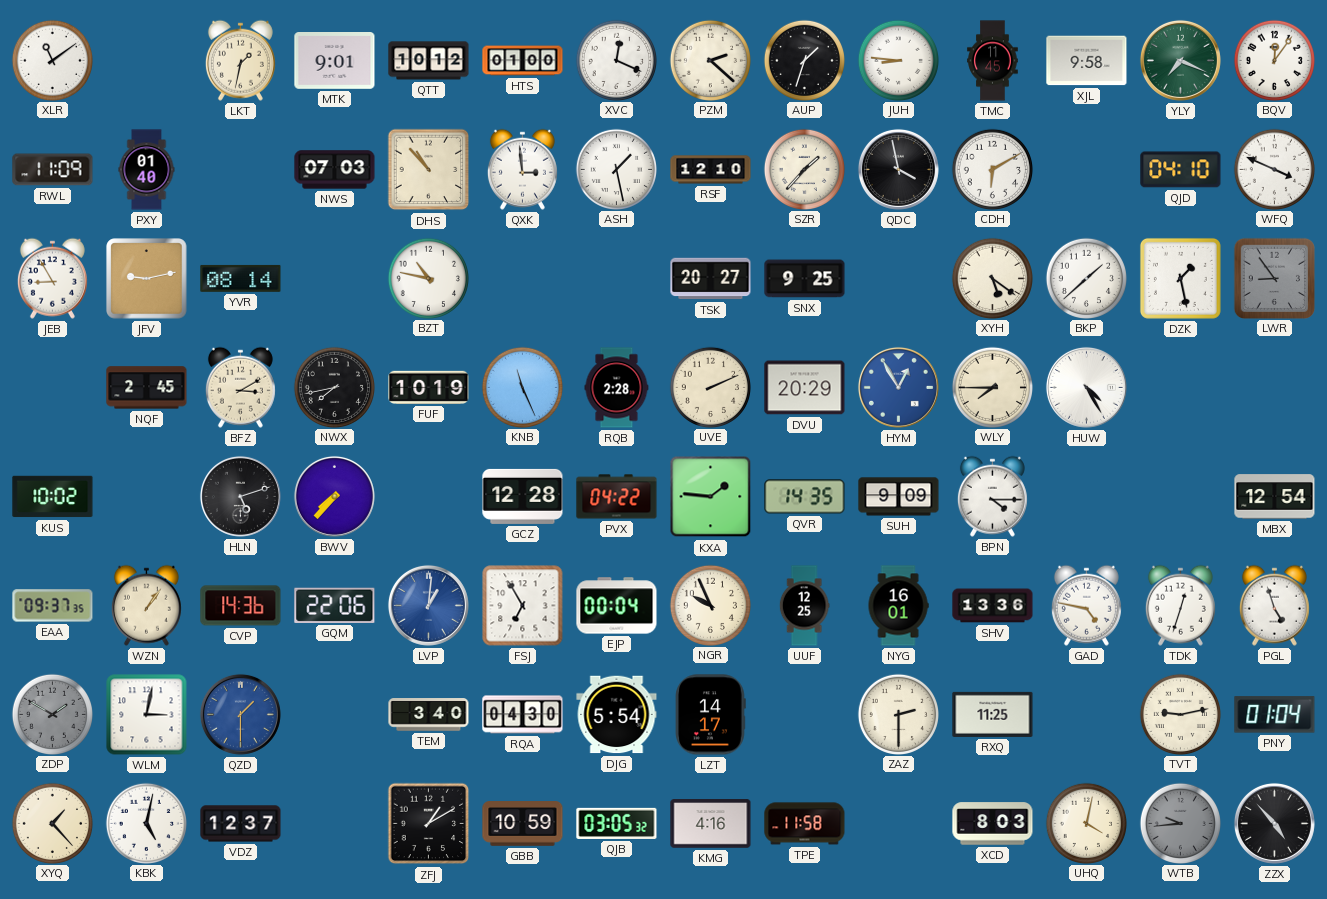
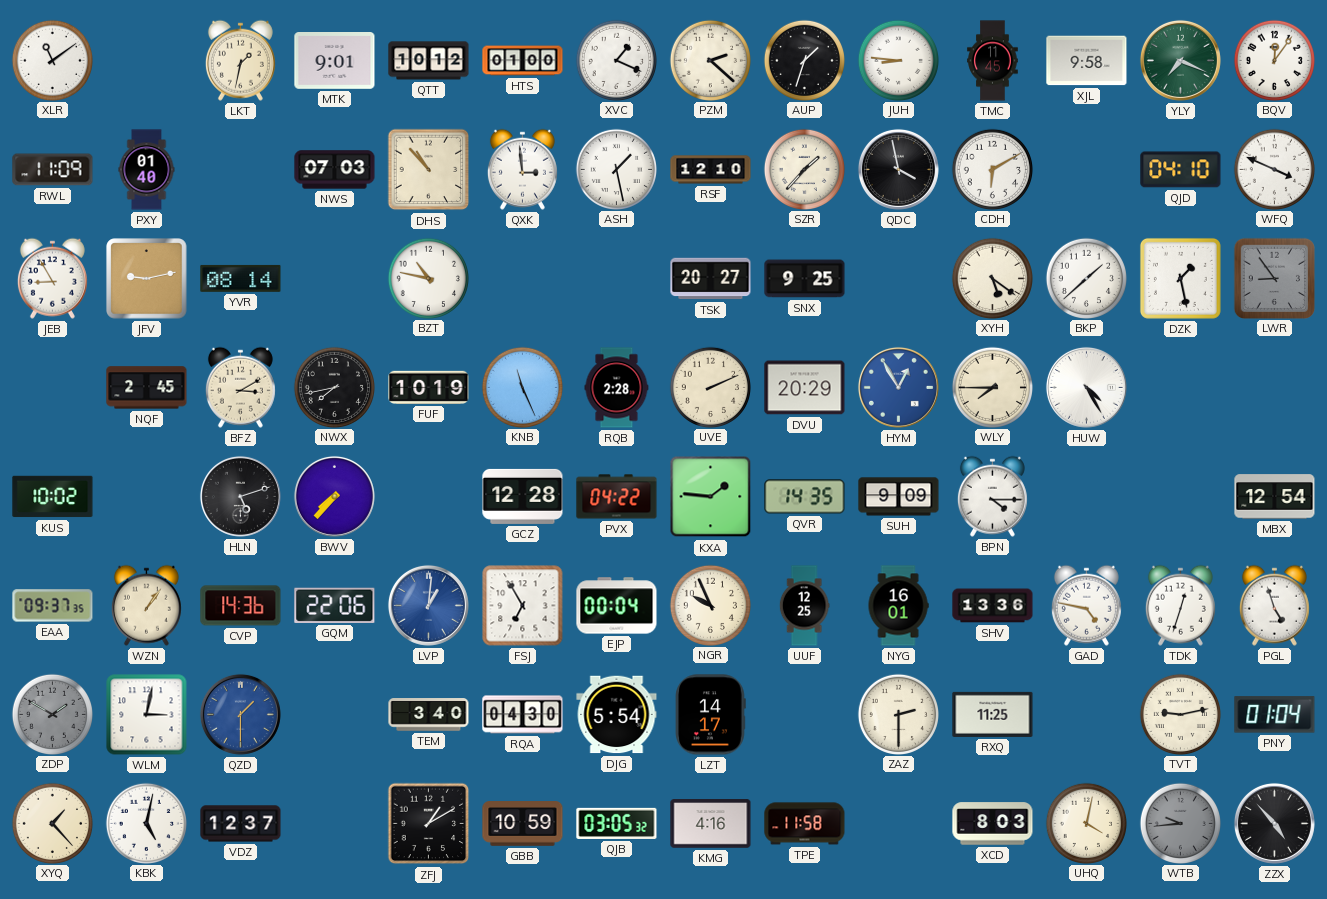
XVC: 12:19 -> 1:19
